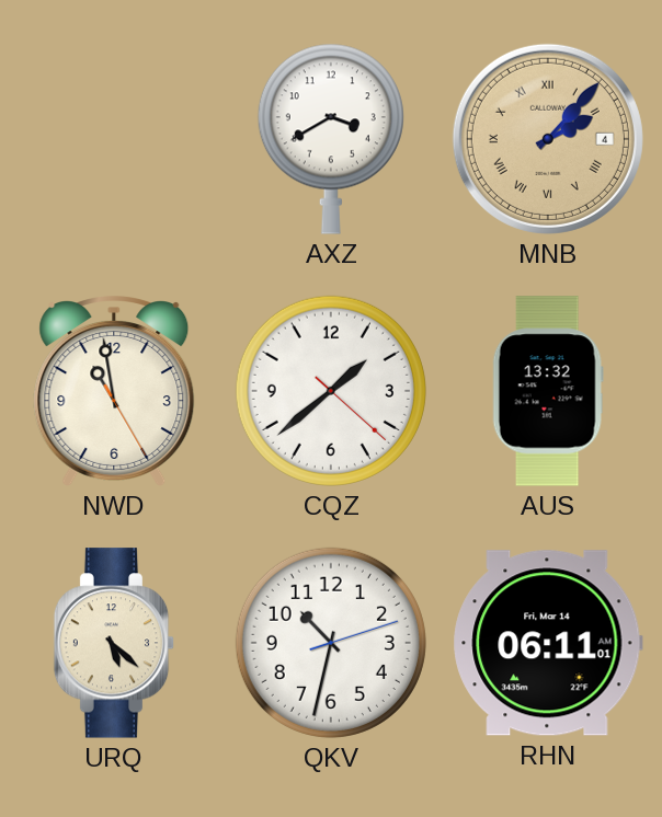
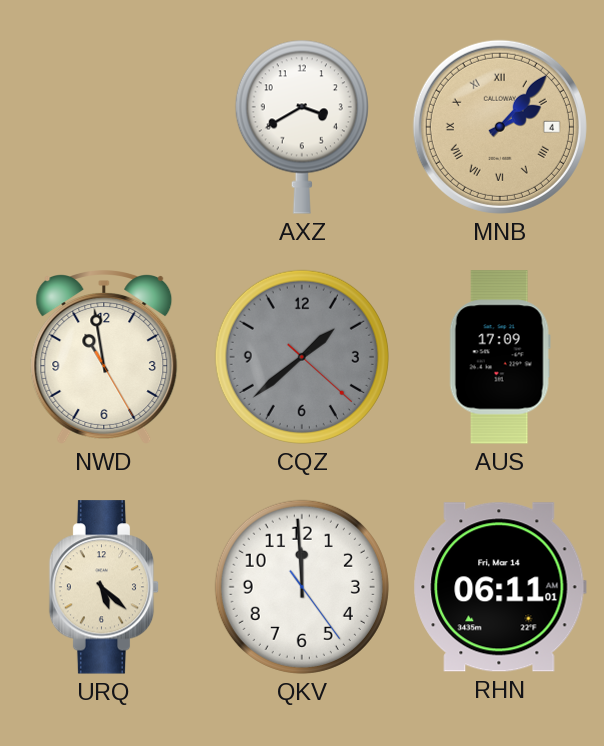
CQZ dial: white -> grey
AUS: 13:32 -> 17:09
QKV: 10:32 -> 11:59
